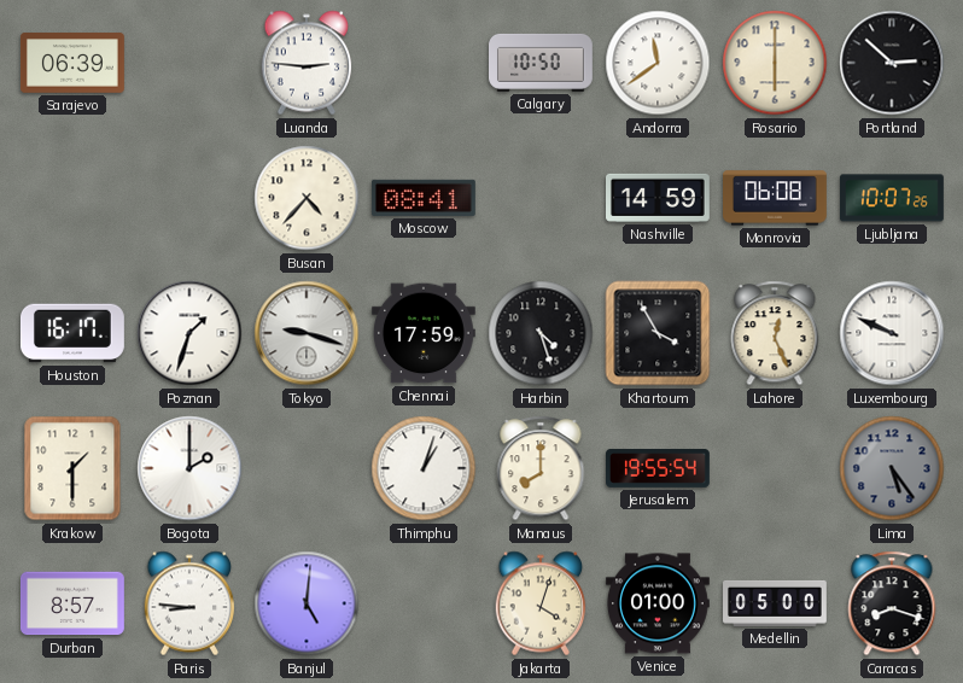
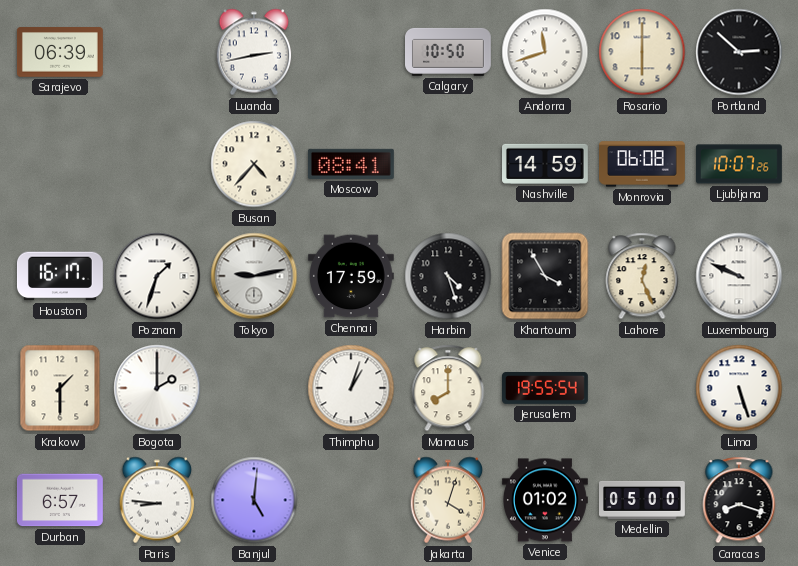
Luanda: 2:46 -> 2:43
Andorra: 11:39 -> 11:42
Tokyo: 9:18 -> 9:13
Lima: 5:24 -> 5:27
Lima dial: grey -> white
Durban: 8:57 -> 6:57
Venice: 01:00 -> 01:02
